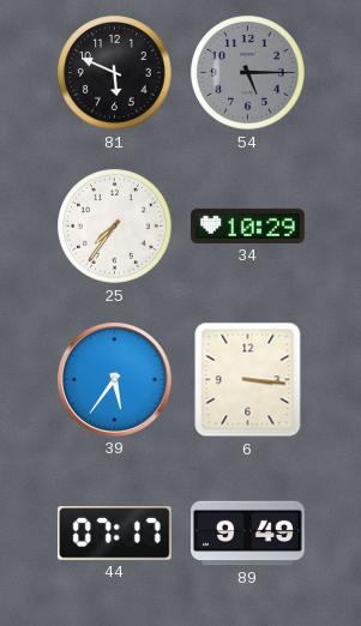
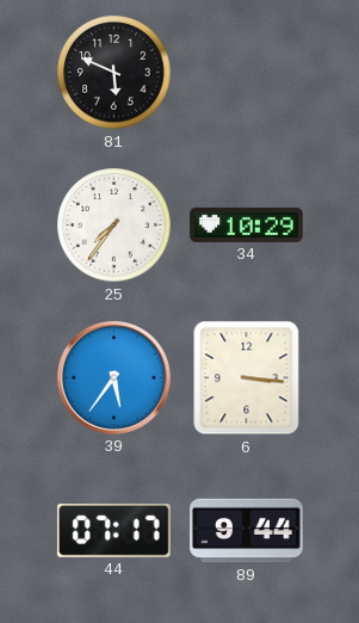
54: 5:15 -> none
89: 9:49 -> 9:44
